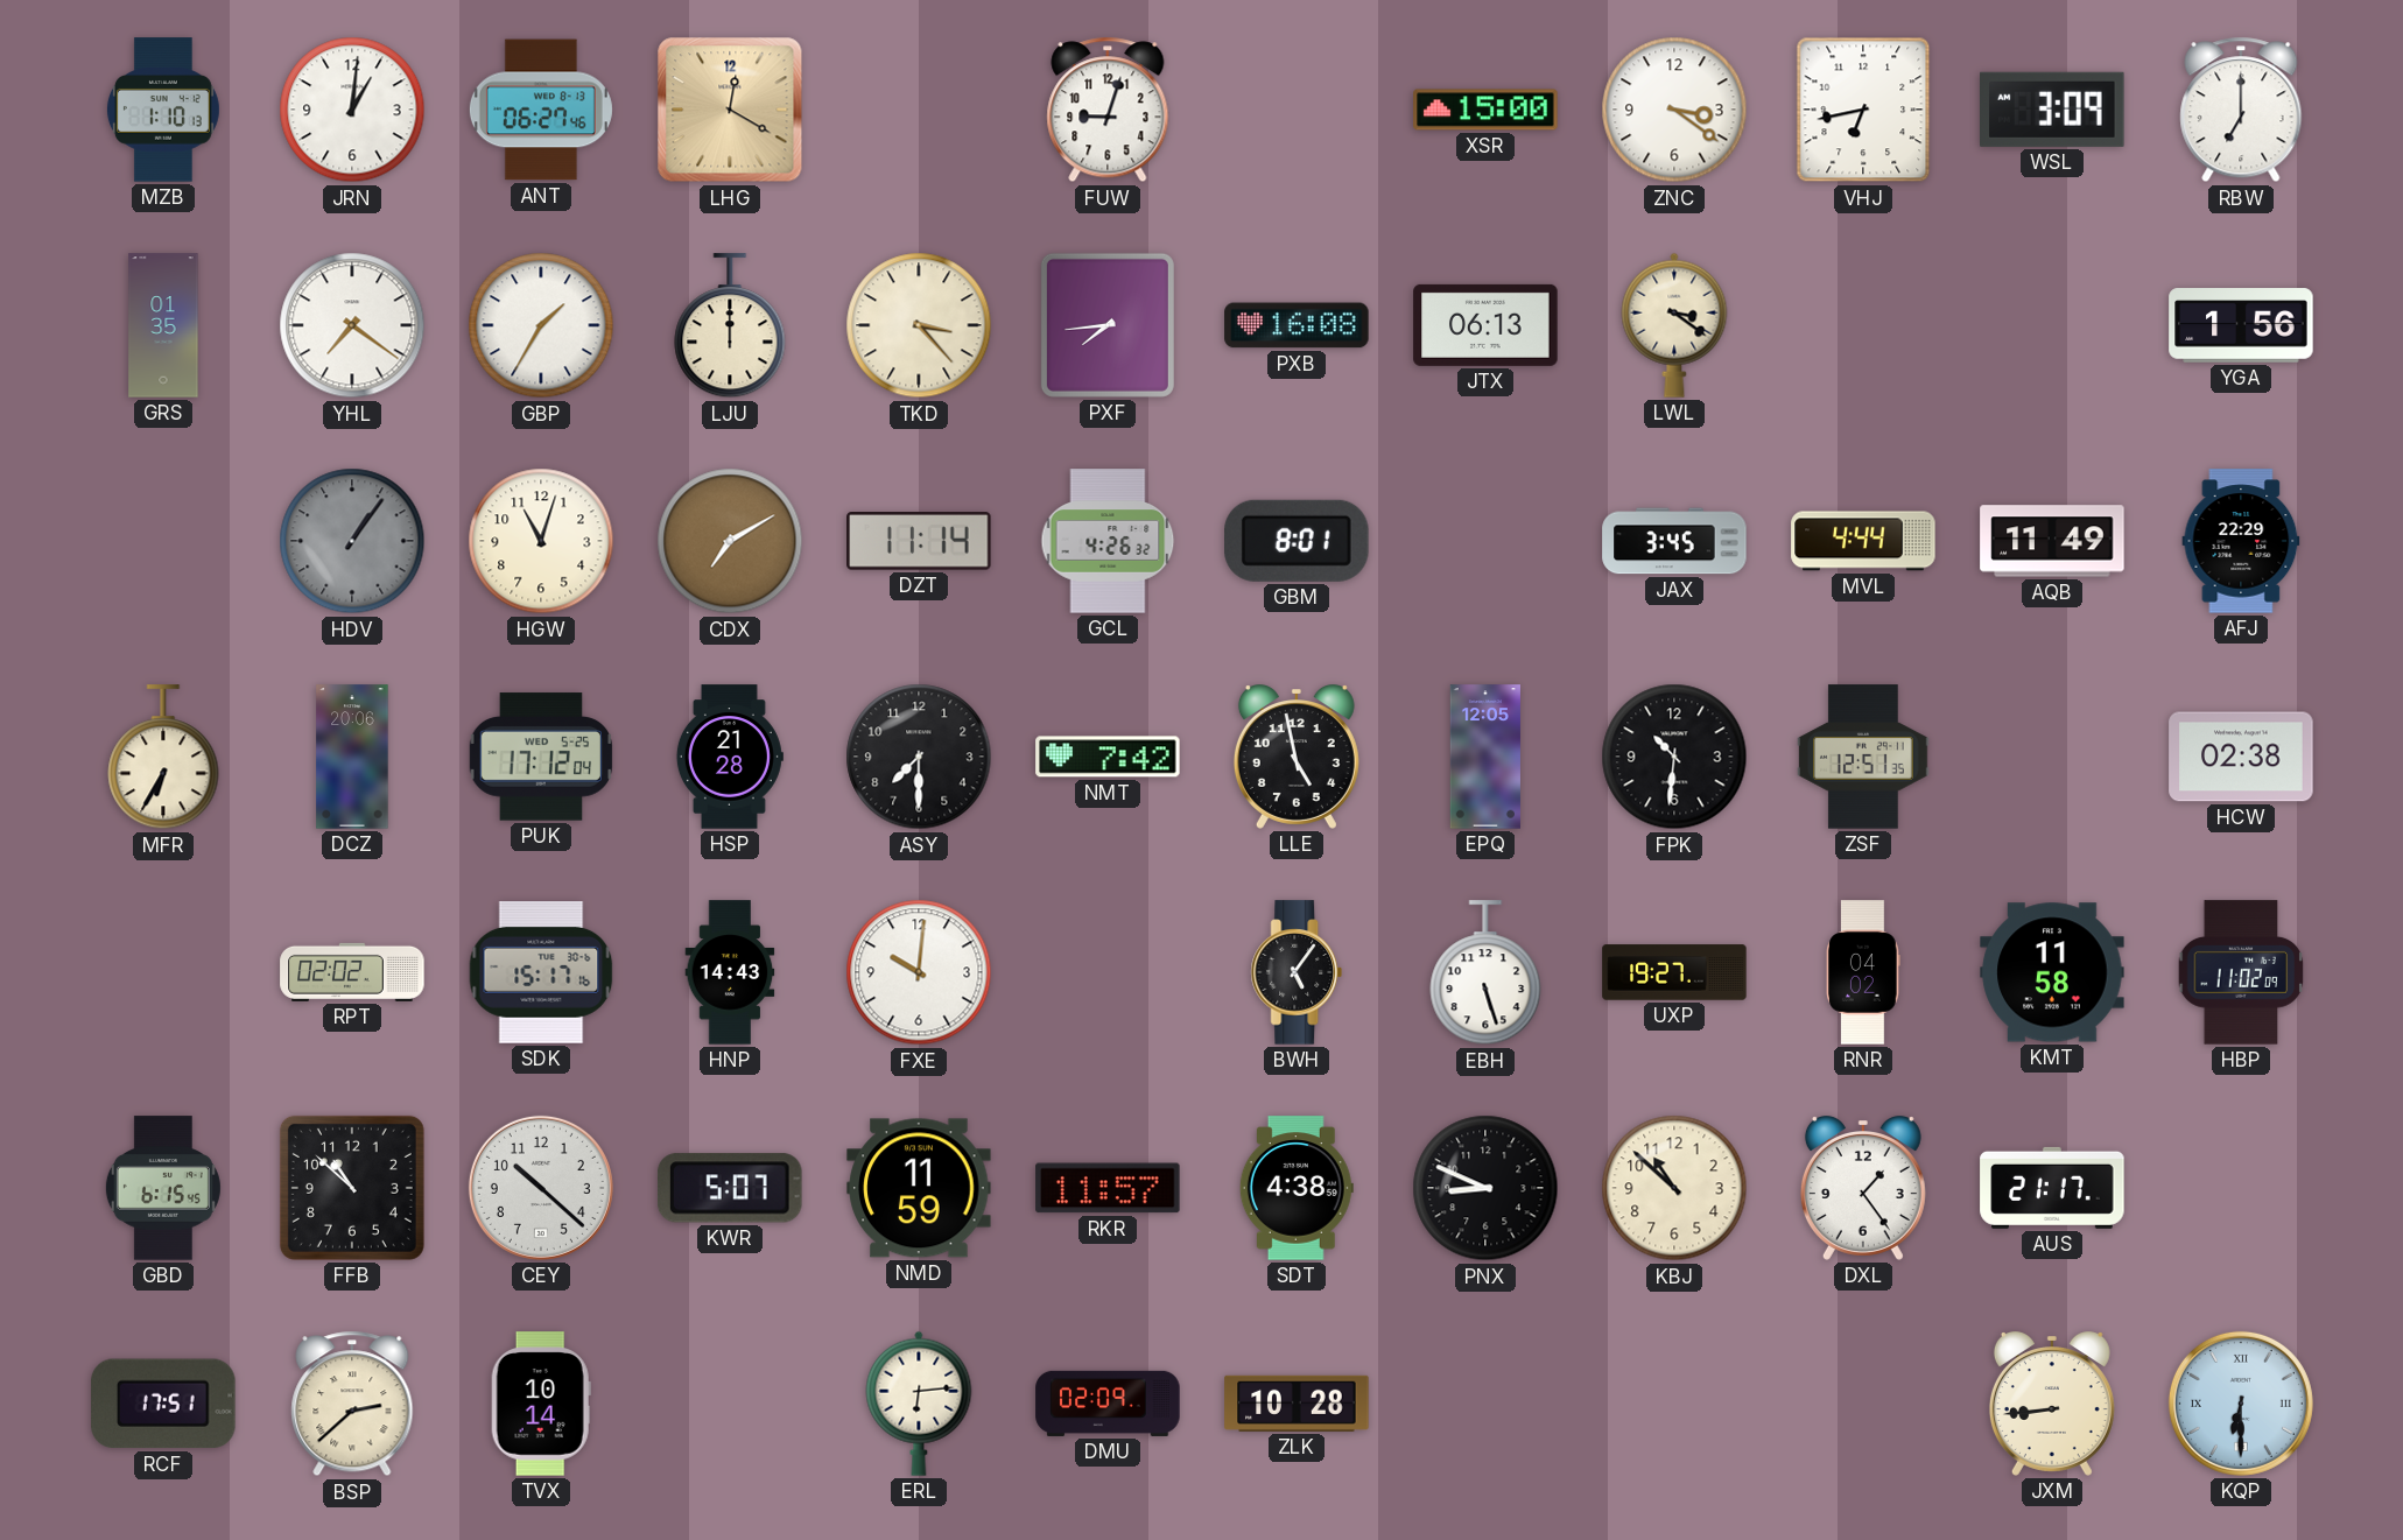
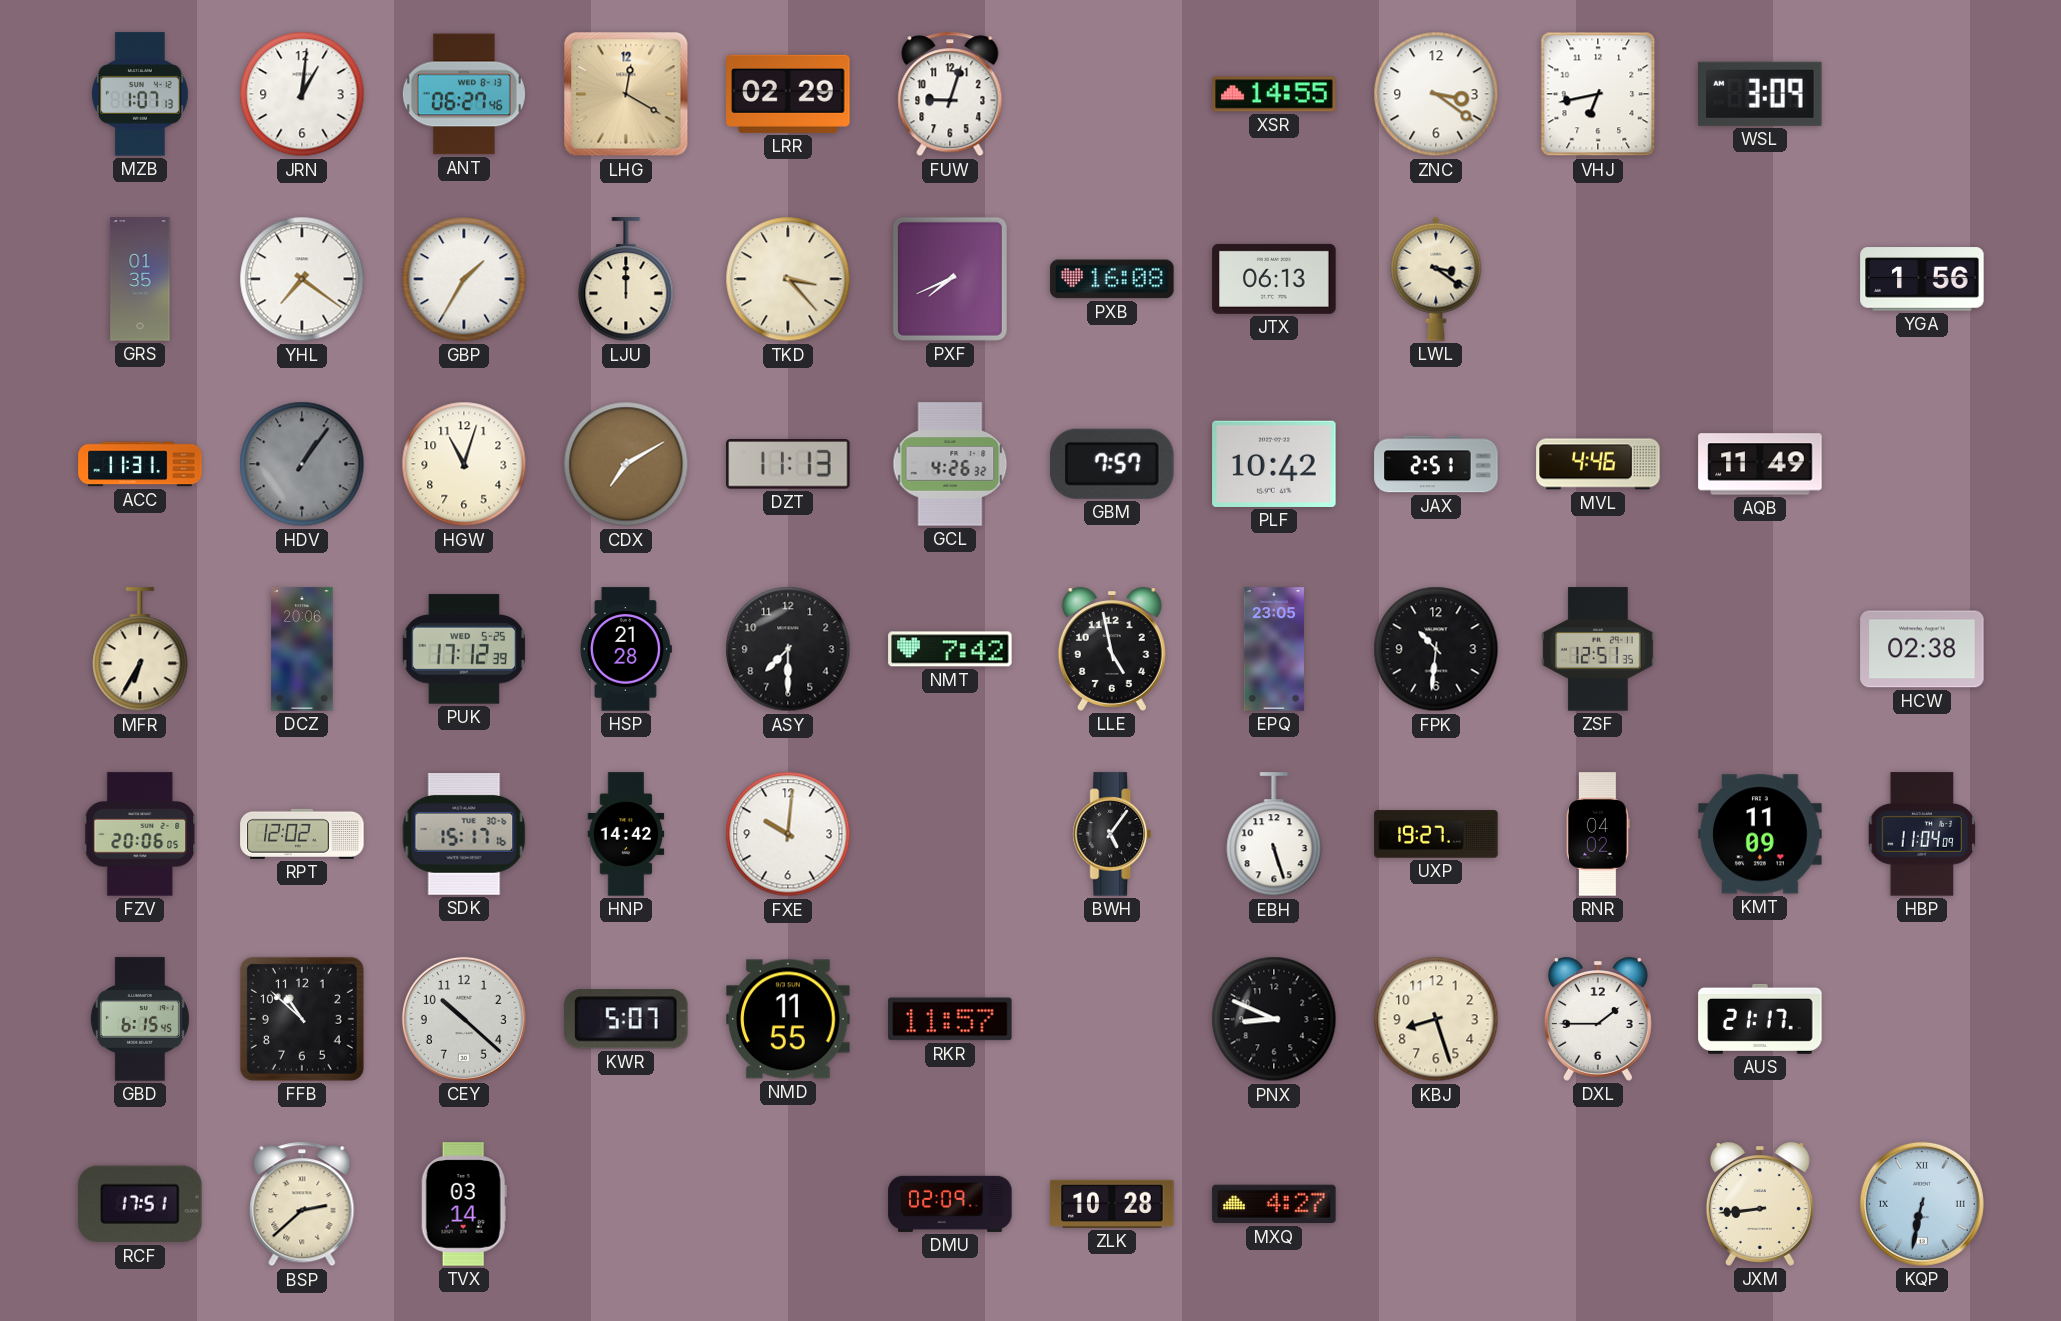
MZB: 1:10 -> 1:07
LRR: none -> 02:29
XSR: 15:00 -> 14:55
RBW: 7:00 -> none
PXF: 7:44 -> 7:41
ACC: none -> 11:31
DZT: 11:14 -> 11:13
GBM: 8:01 -> 7:57
PLF: none -> 10:42
JAX: 3:45 -> 2:51
MVL: 4:44 -> 4:46
AFJ: 22:29 -> none
PUK: 17:12:04 -> 17:12:39
EPQ: 12:05 -> 23:05
FZV: none -> 20:06
RPT: 02:02 -> 12:02
HNP: 14:43 -> 14:42
KMT: 11:58 -> 11:09
HBP: 11:02 -> 11:04
NMD: 11:59 -> 11:55
SDT: 4:38 -> none
KBJ: 10:52 -> 8:27
DXL: 1:24 -> 1:45
TVX: 10:14 -> 03:14
ERL: 6:14 -> none
MXQ: none -> 4:27
KQP: 6:30 -> 6:32
